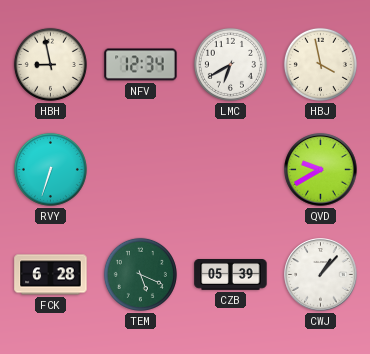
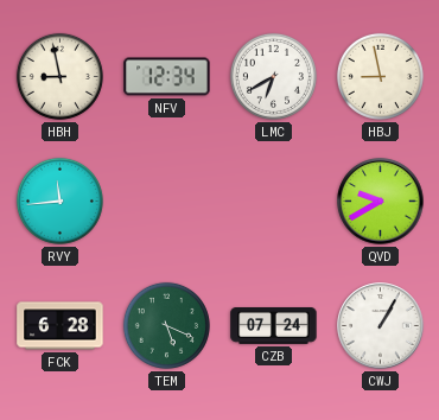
HBJ: 3:58 -> 8:58
RVY: 6:33 -> 11:44
CZB: 05:39 -> 07:24
CWJ: 1:07 -> 1:05
